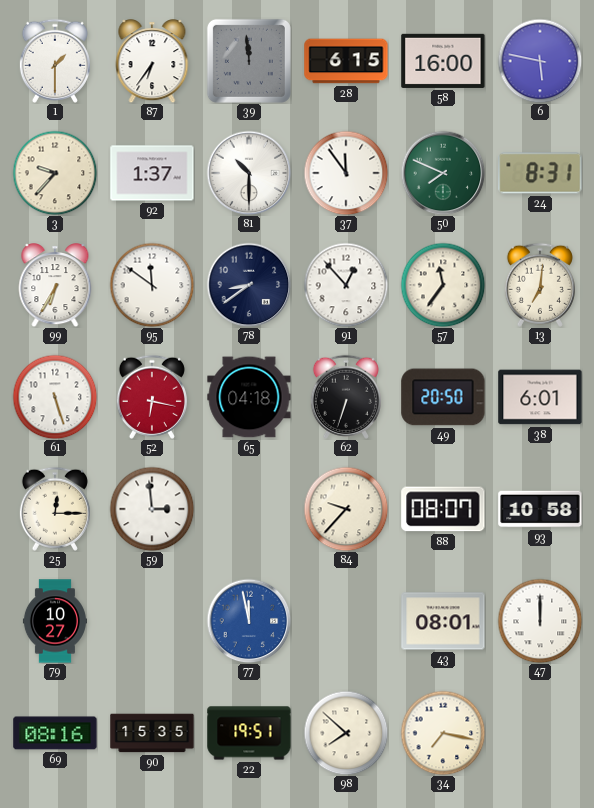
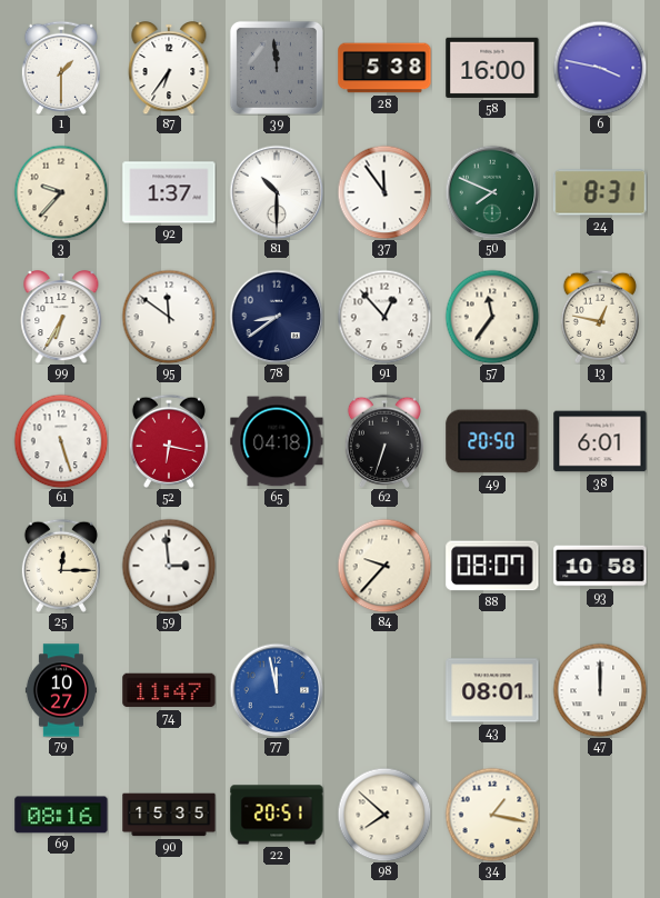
28: 6:15 -> 5:38
6: 5:47 -> 3:47
13: 7:01 -> 12:47
74: none -> 11:47
22: 19:51 -> 20:51
34: 7:17 -> 1:17
